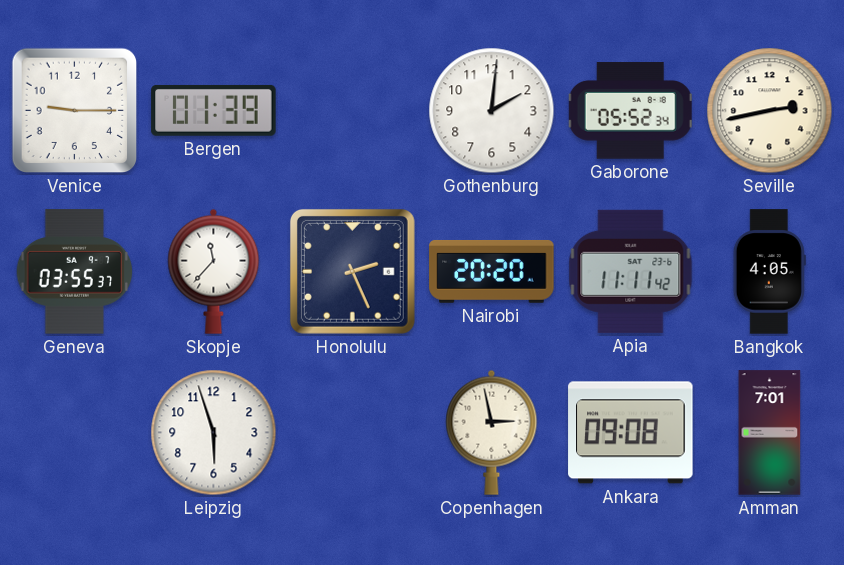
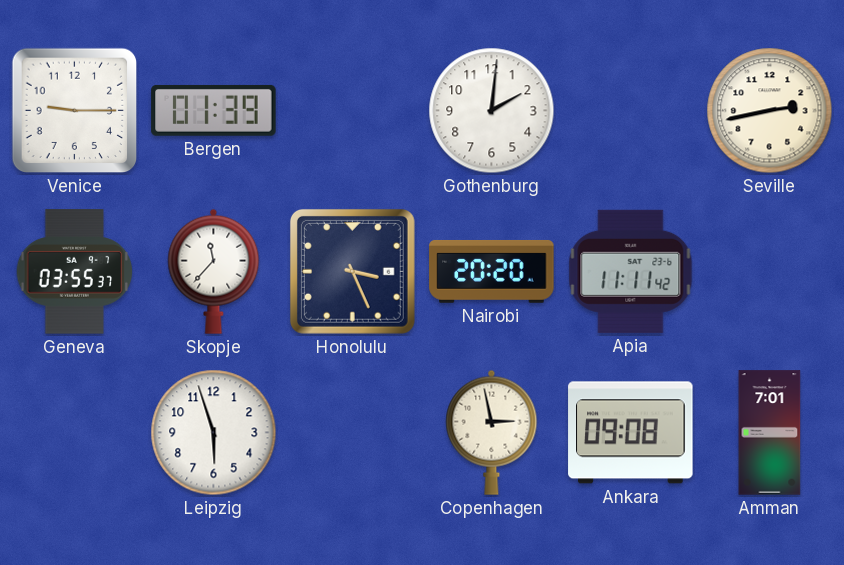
Gaborone: 05:52 -> none
Honolulu: 2:26 -> 3:26
Bangkok: 4:05 -> none
